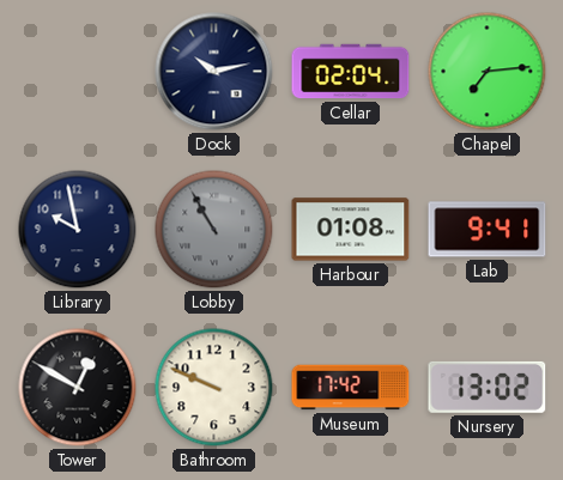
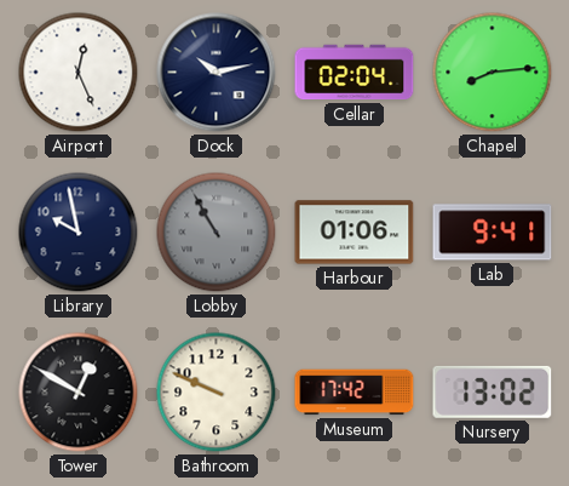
Airport: none -> 12:26
Chapel: 7:14 -> 8:14
Harbour: 01:08 -> 01:06
